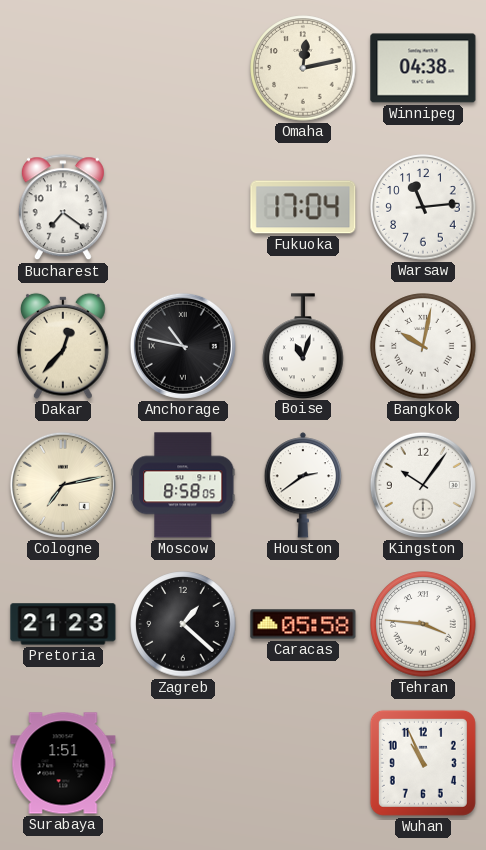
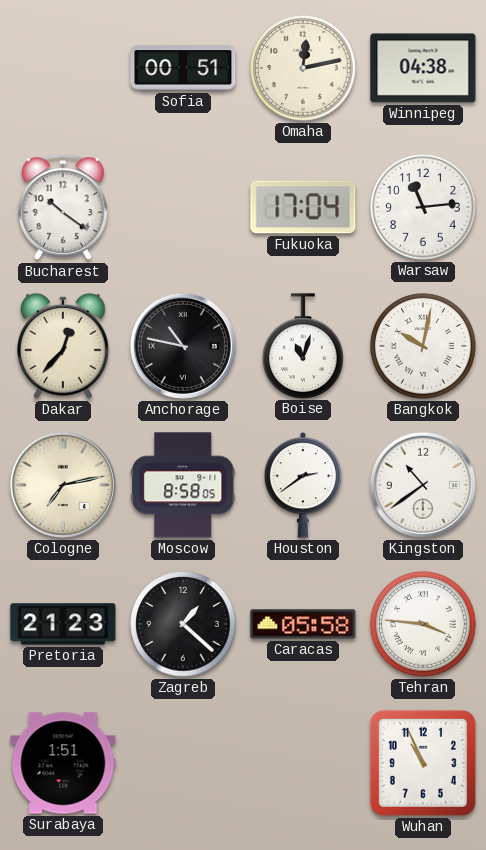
Sofia: none -> 00:51
Bucharest: 7:21 -> 10:21
Kingston: 10:06 -> 10:39
